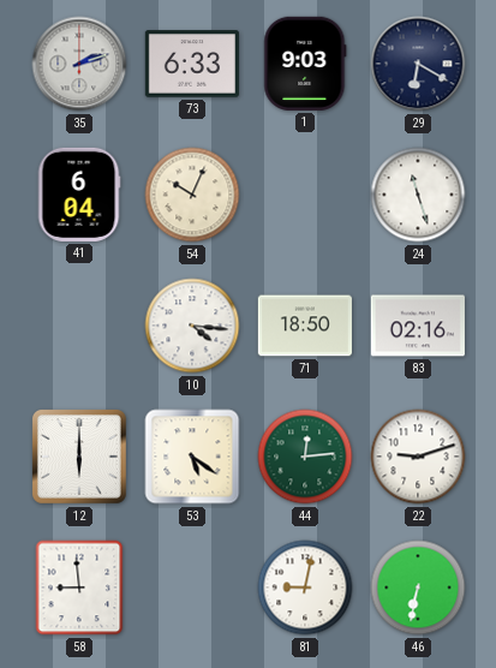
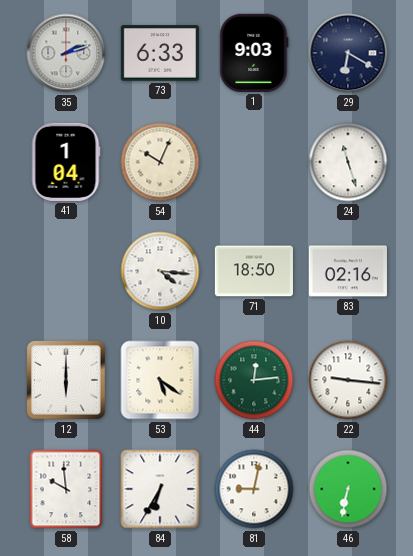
41: 6:04 -> 1:04
22: 9:12 -> 9:16
58: 8:59 -> 9:59
84: none -> 6:35
